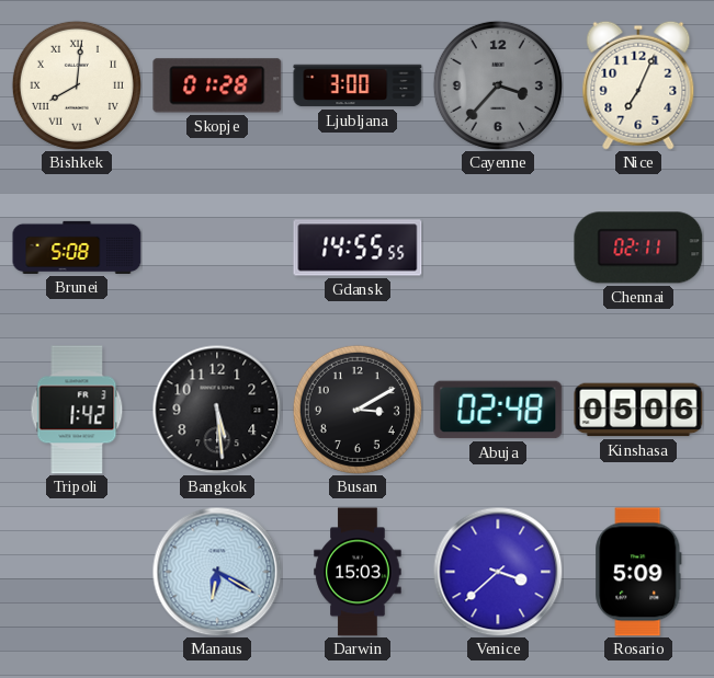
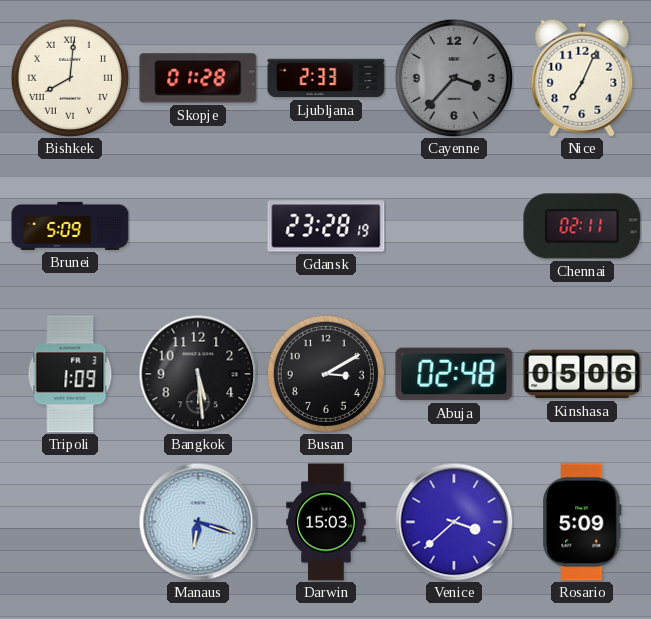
Ljubljana: 3:00 -> 2:33
Brunei: 5:08 -> 5:09
Gdansk: 14:55 -> 23:28
Tripoli: 1:42 -> 1:09
Manaus: 6:20 -> 6:18
